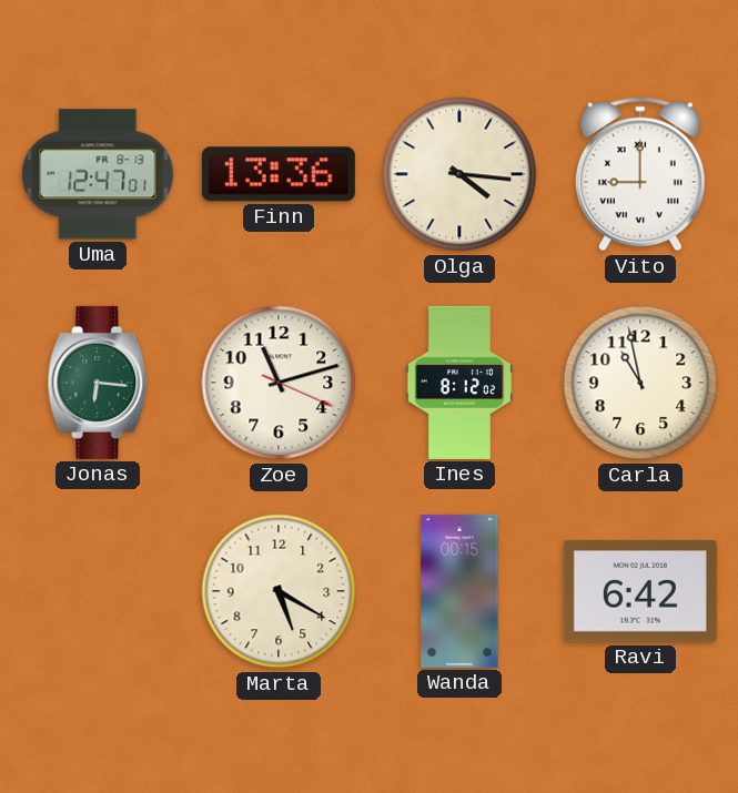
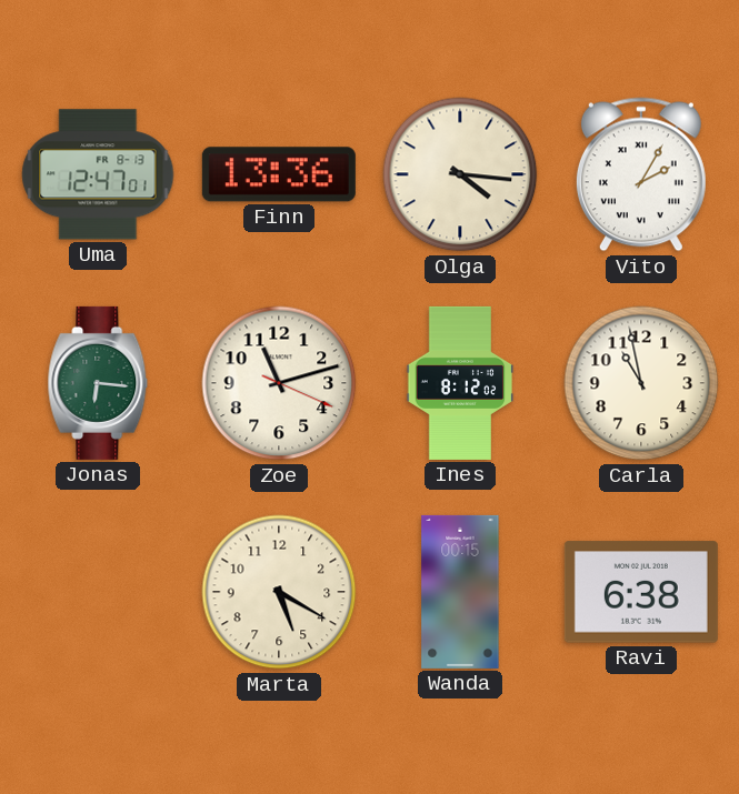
Vito: 9:00 -> 2:05
Ravi: 6:42 -> 6:38
